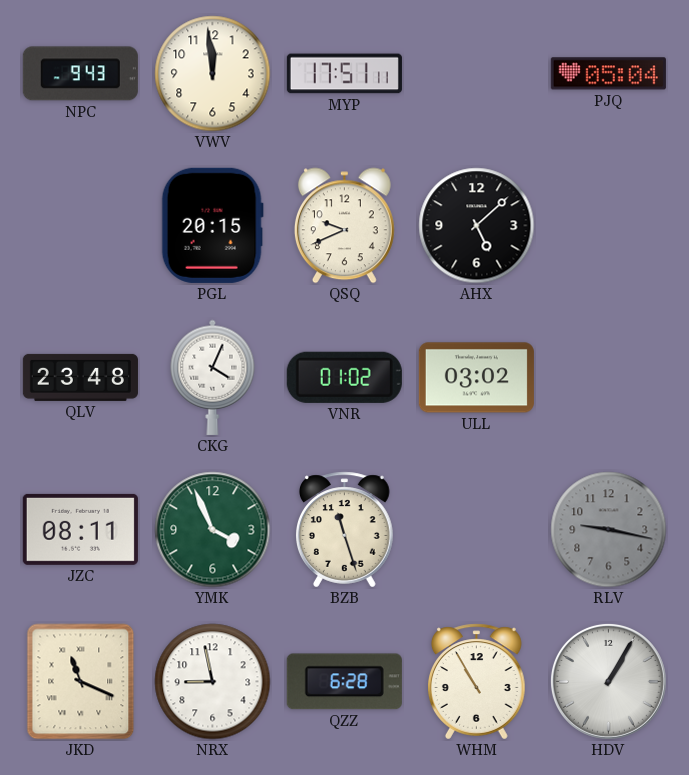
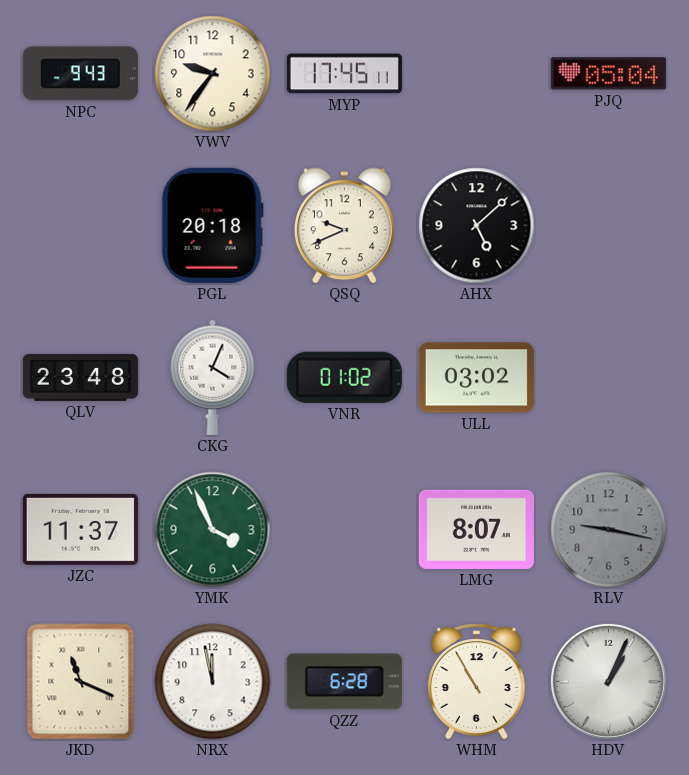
VWV: 11:59 -> 9:36
MYP: 17:51 -> 17:45
PGL: 20:15 -> 20:18
JZC: 08:11 -> 11:37
BZB: 11:27 -> none
LMG: none -> 8:07
NRX: 8:58 -> 11:58
HDV: 1:05 -> 1:04
